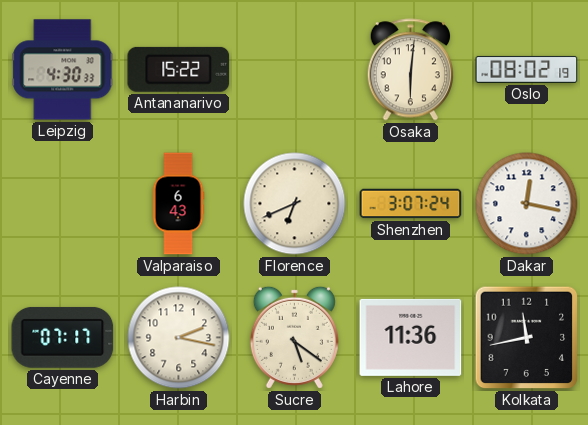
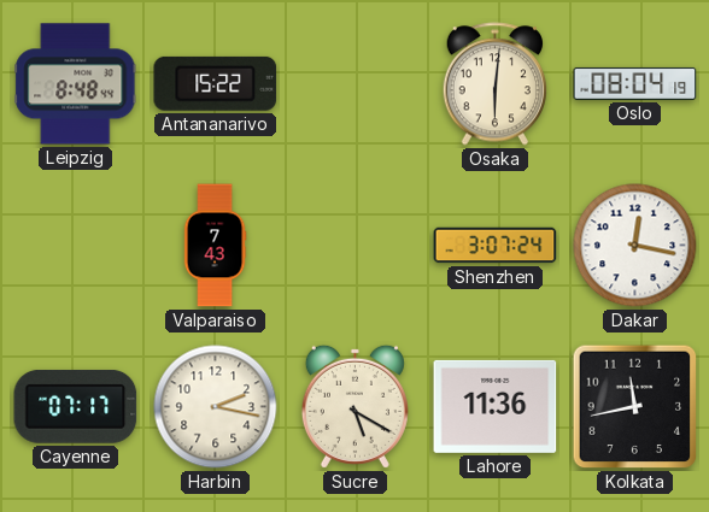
Leipzig: 4:30 -> 8:48
Oslo: 08:02 -> 08:04
Valparaiso: 6:43 -> 7:43
Florence: 6:41 -> none
Sucre: 5:21 -> 5:20
